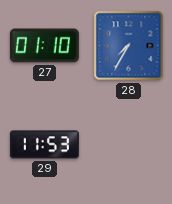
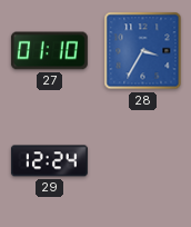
28: 7:35 -> 3:35
29: 11:53 -> 12:24
